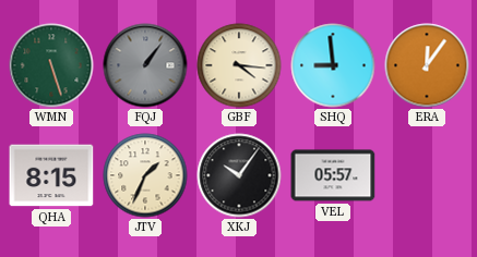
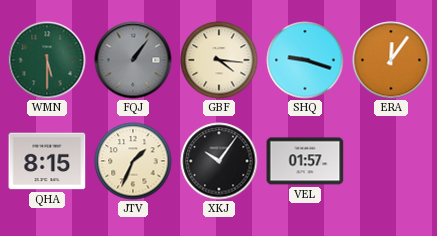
WMN: 5:27 -> 5:30
SHQ: 8:59 -> 9:18
VEL: 05:57 -> 01:57
